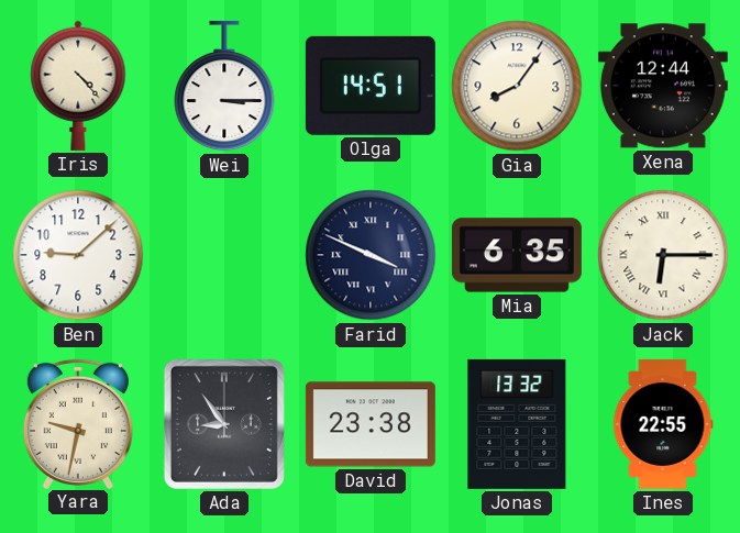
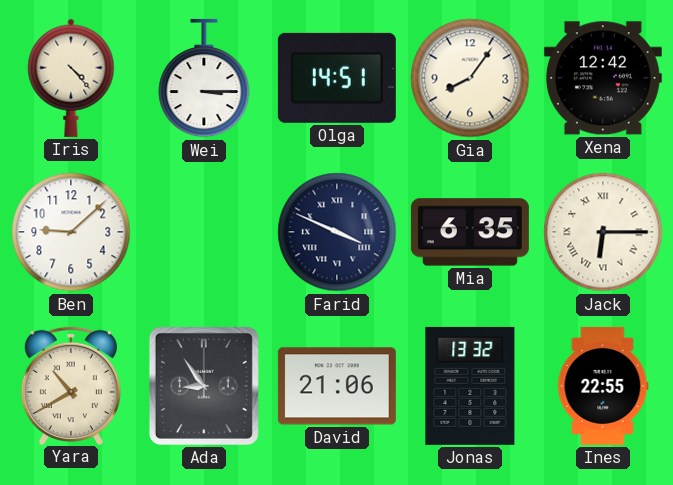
Xena: 12:44 -> 12:42
Yara: 9:32 -> 10:40
David: 23:38 -> 21:06
